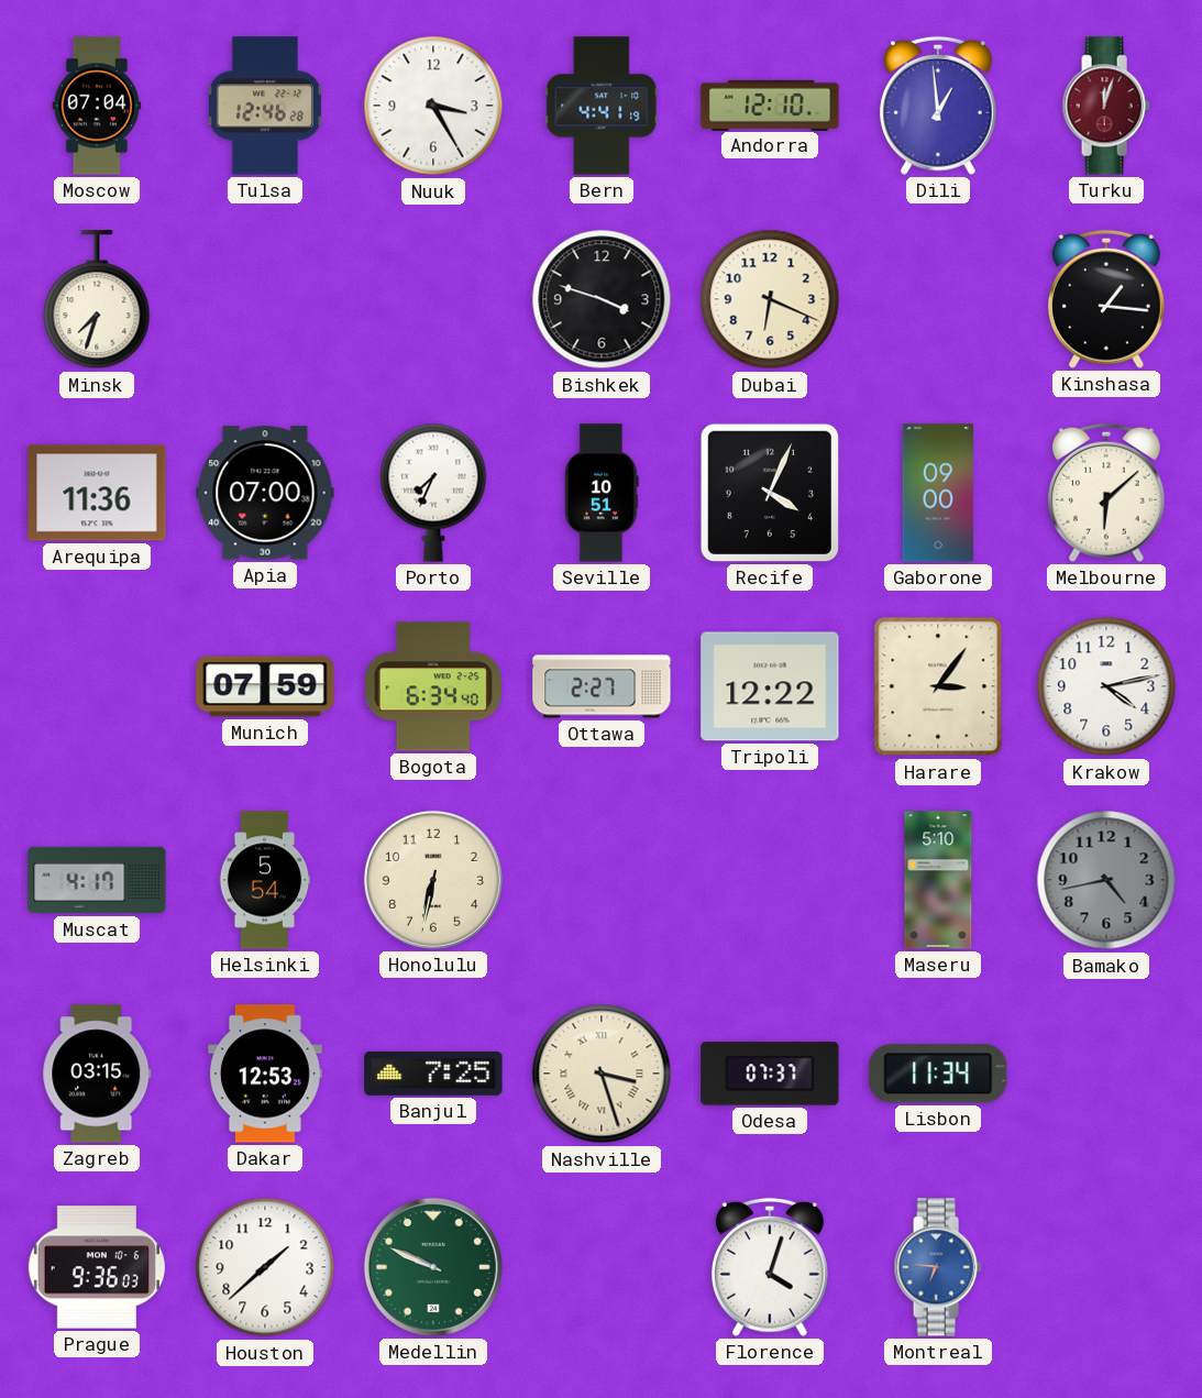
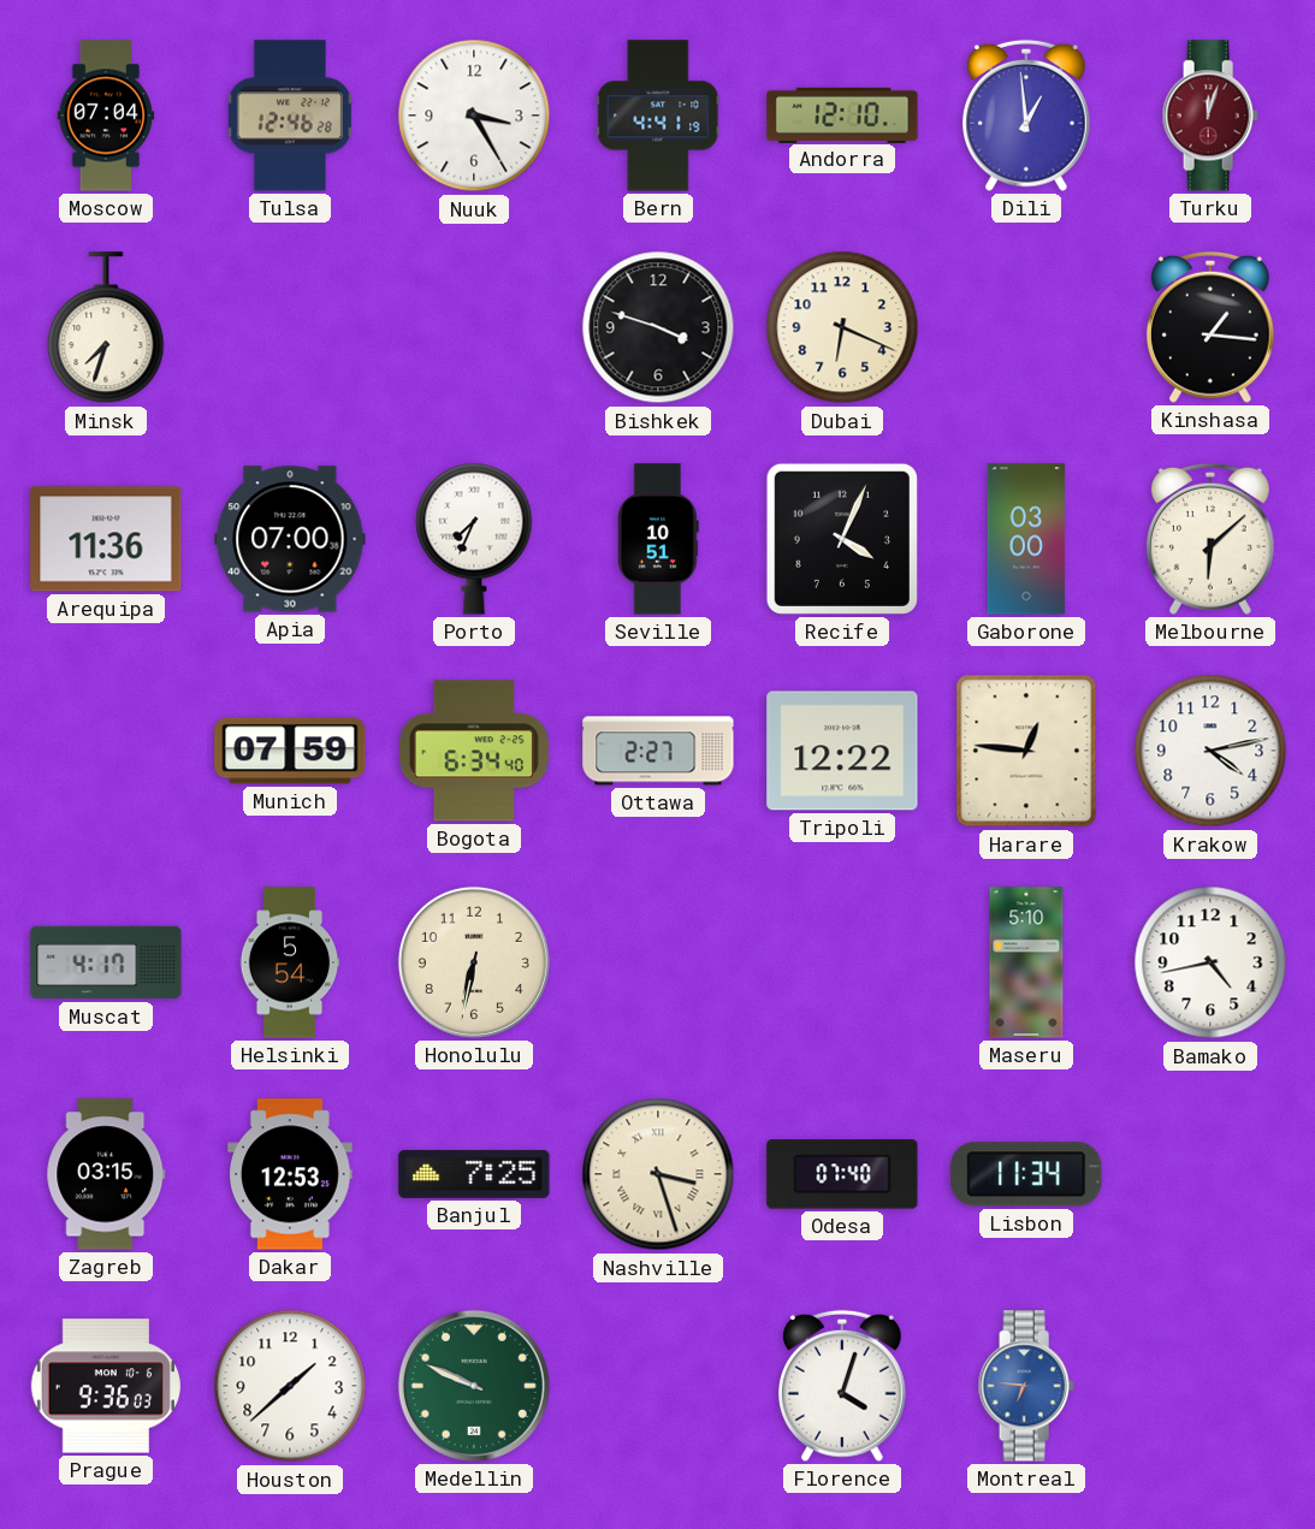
Gaborone: 09:00 -> 03:00
Harare: 3:06 -> 12:46
Bamako dial: grey -> white
Odesa: 07:37 -> 07:40
